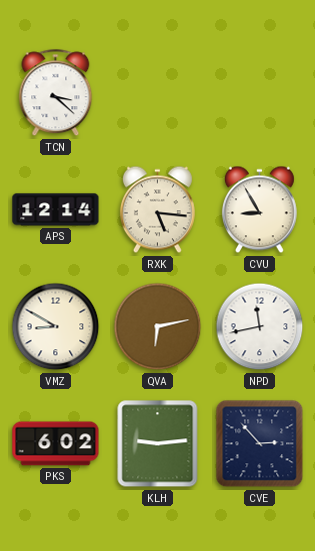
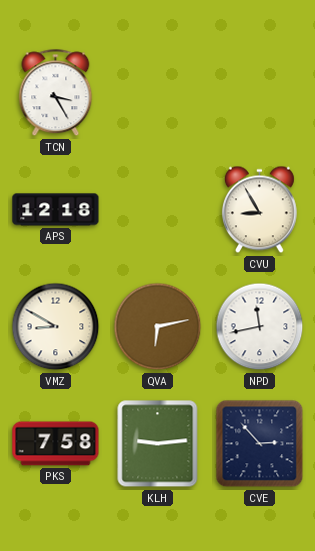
TCN: 3:22 -> 3:25
APS: 12:14 -> 12:18
RXK: 5:16 -> none
PKS: 6:02 -> 7:58
